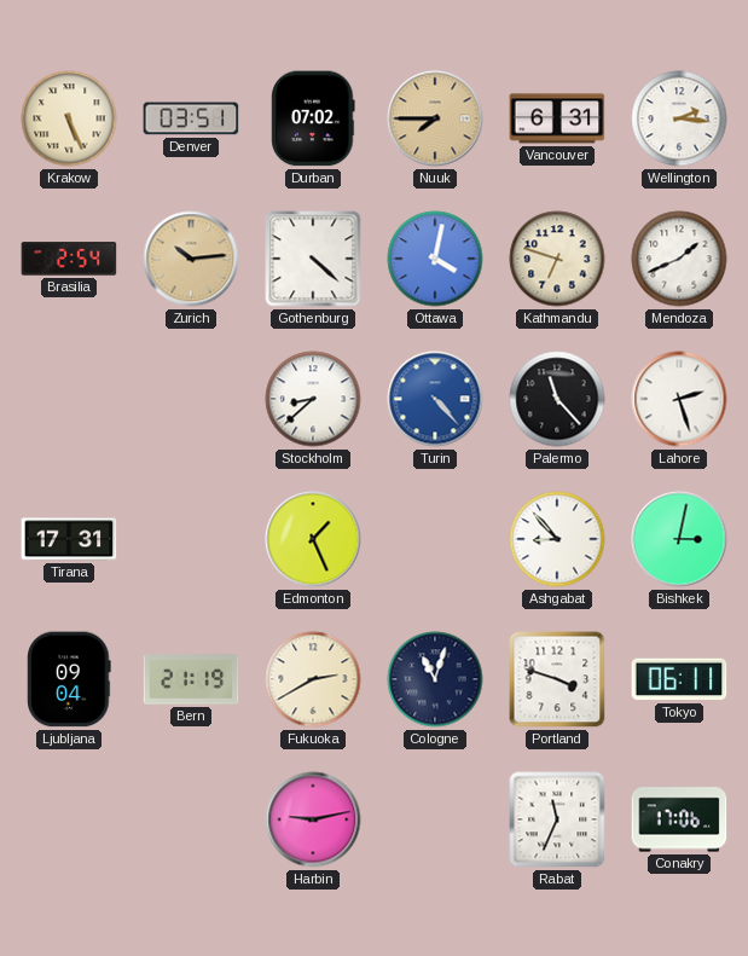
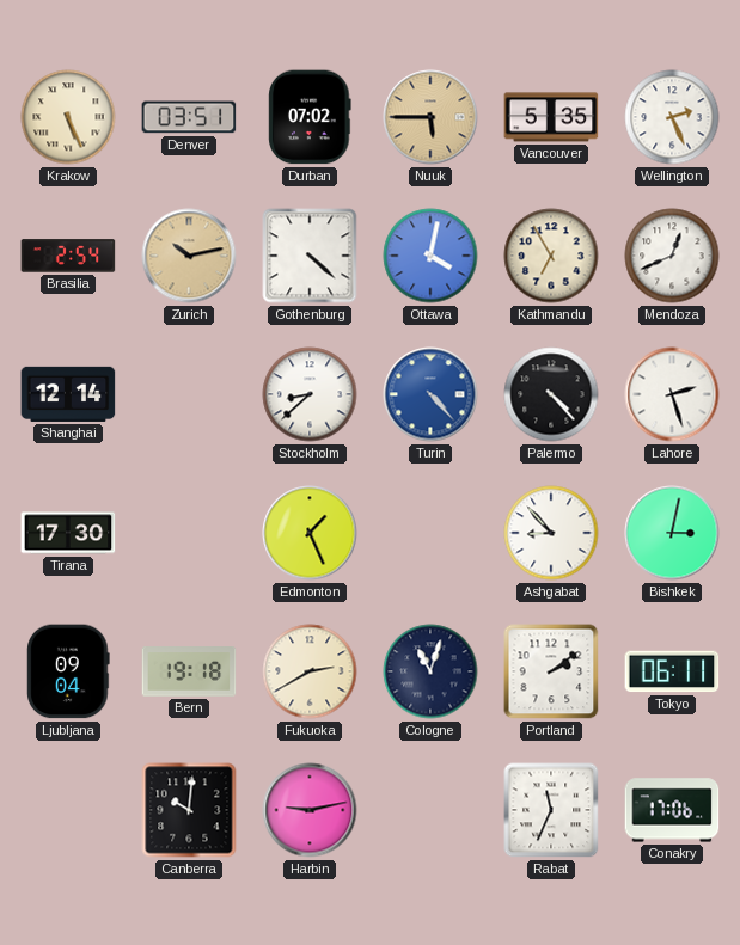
Nuuk: 7:45 -> 5:45
Vancouver: 6:31 -> 5:35
Wellington: 2:16 -> 2:26
Zurich: 10:14 -> 10:13
Kathmandu: 6:48 -> 6:55
Mendoza: 1:41 -> 12:41
Shanghai: none -> 12:14
Palermo: 11:23 -> 4:23
Tirana: 17:31 -> 17:30
Bern: 21:19 -> 19:18
Portland: 3:48 -> 2:09
Canberra: none -> 10:01
